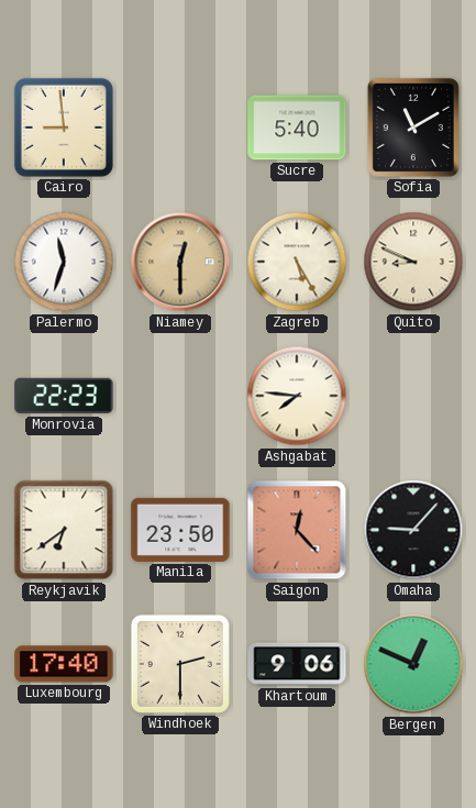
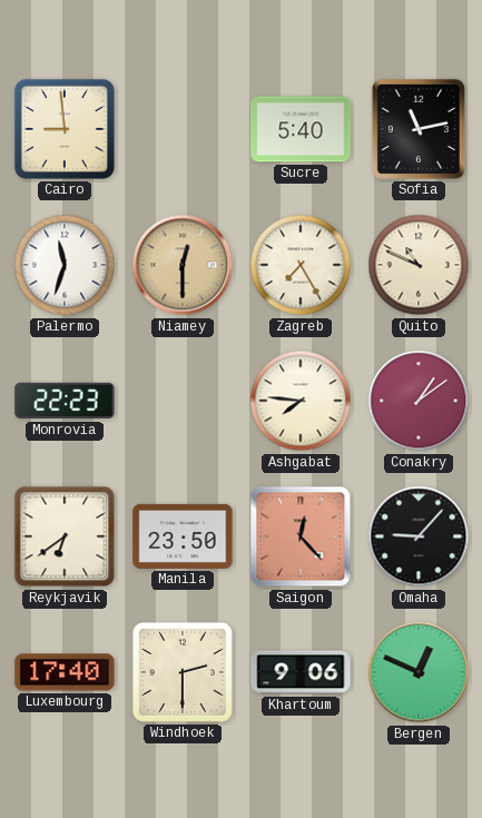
Sofia: 11:10 -> 11:13
Zagreb: 5:25 -> 7:25
Quito: 8:49 -> 10:49
Conakry: none -> 1:09
